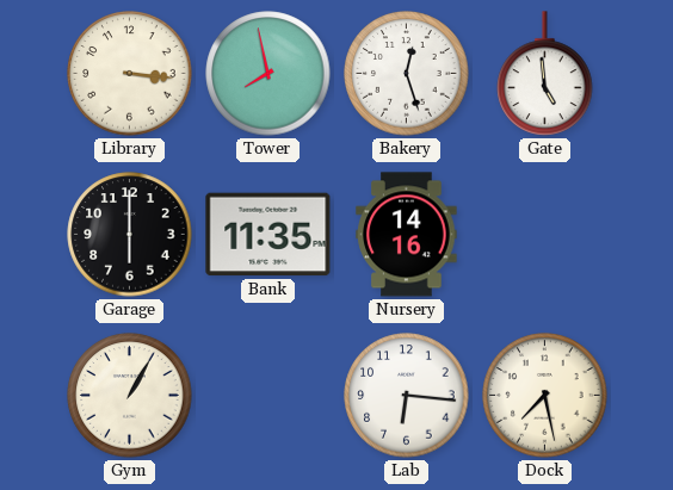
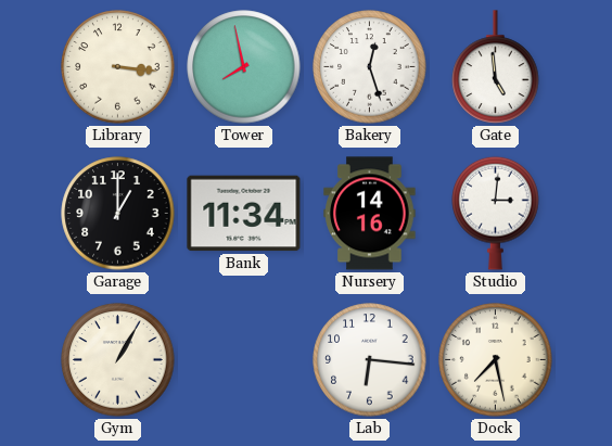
Garage: 6:00 -> 1:00
Bank: 11:35 -> 11:34
Studio: none -> 3:01
